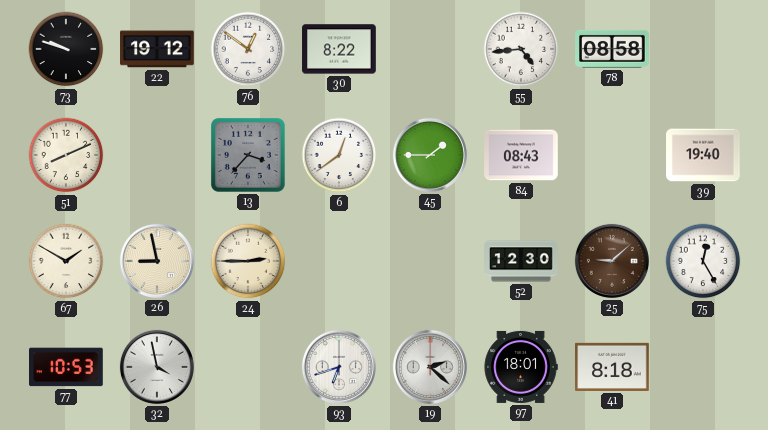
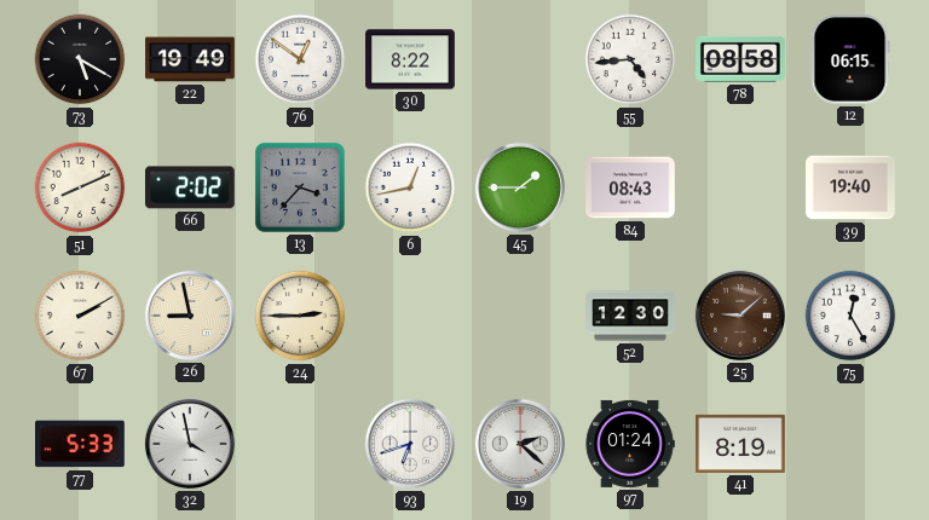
73: 9:48 -> 5:20
22: 19:12 -> 19:49
12: none -> 06:15
66: none -> 2:02
6: 12:39 -> 12:43
67: 1:50 -> 2:10
77: 10:53 -> 5:33
97: 18:01 -> 01:24
41: 8:18 -> 8:19
